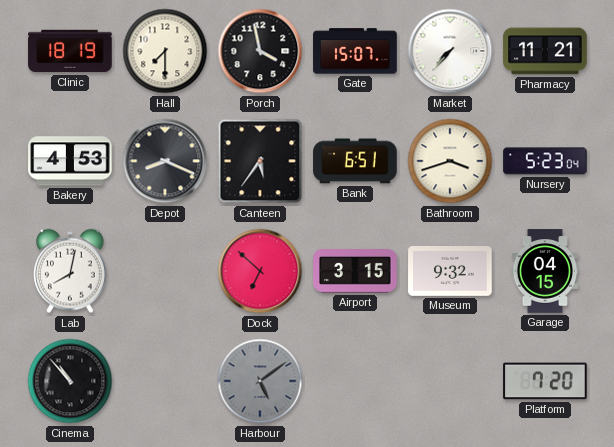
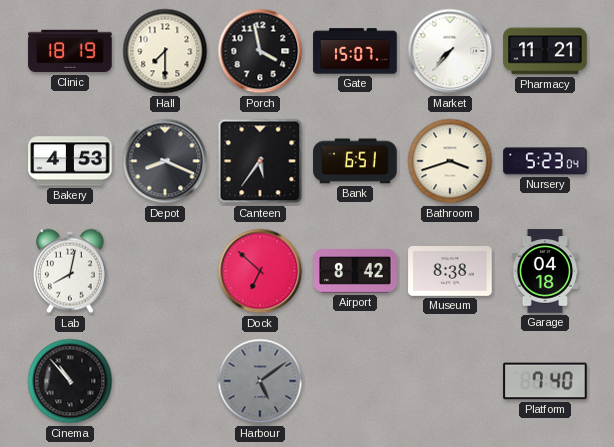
Airport: 3:15 -> 8:42
Museum: 9:32 -> 8:38
Garage: 04:15 -> 04:18
Platform: 7:20 -> 7:40
